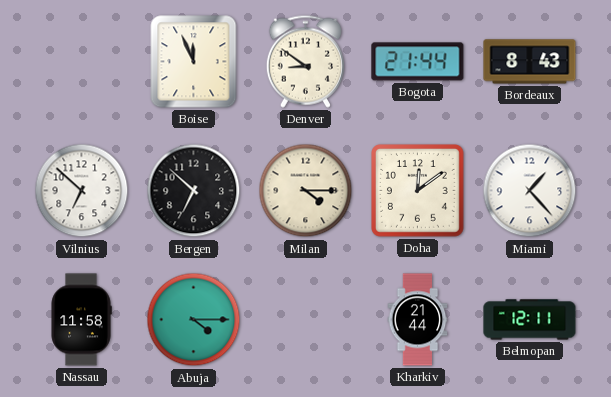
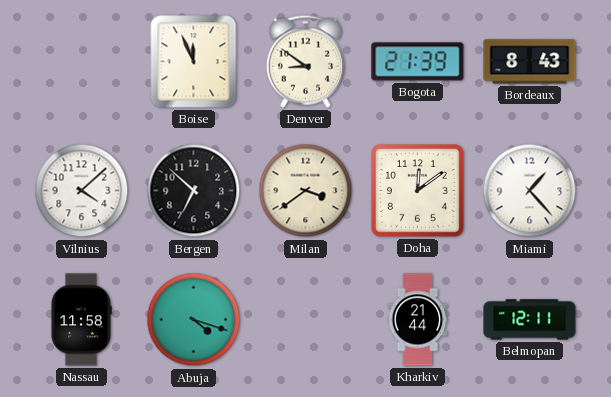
Bogota: 21:44 -> 21:39
Vilnius: 6:52 -> 4:08
Milan: 4:15 -> 3:39
Abuja: 4:15 -> 4:18
